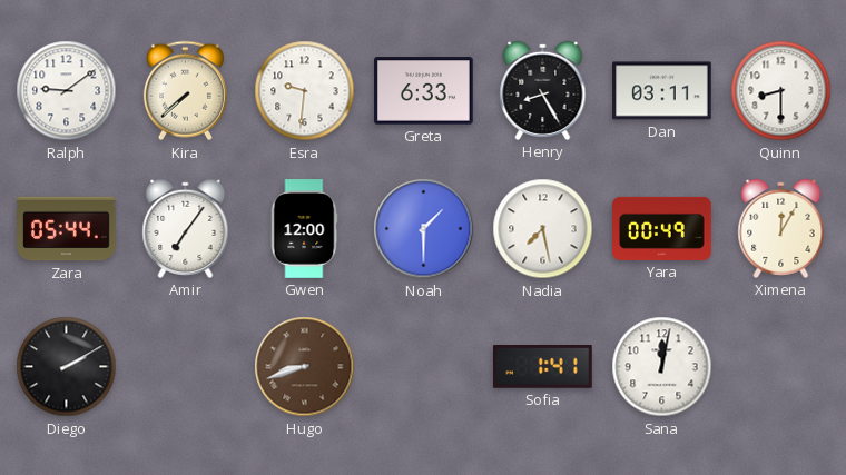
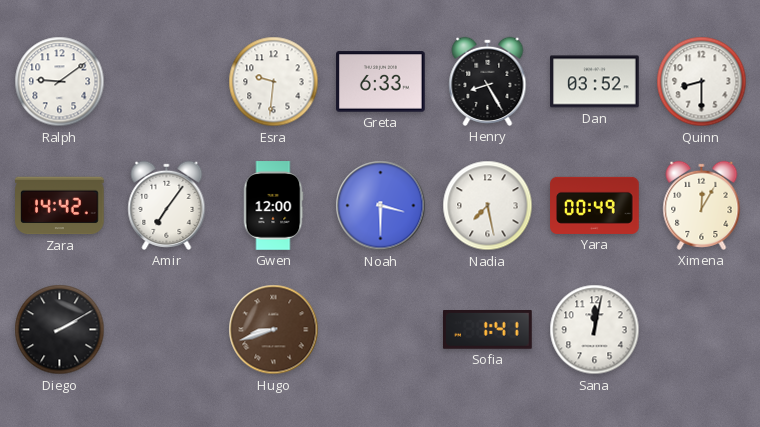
Kira: 7:38 -> none
Dan: 03:11 -> 03:52
Zara: 05:44 -> 14:42
Noah: 1:30 -> 3:30
